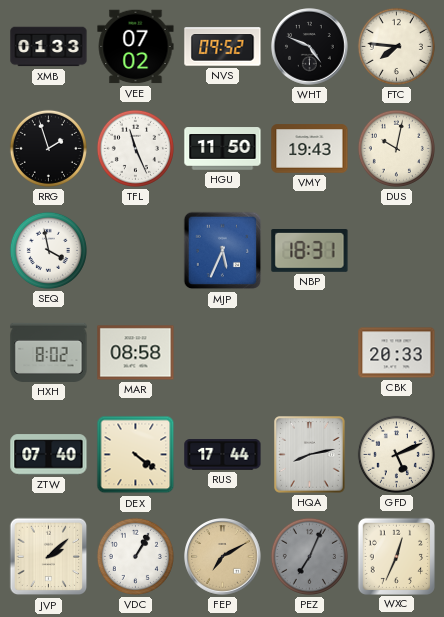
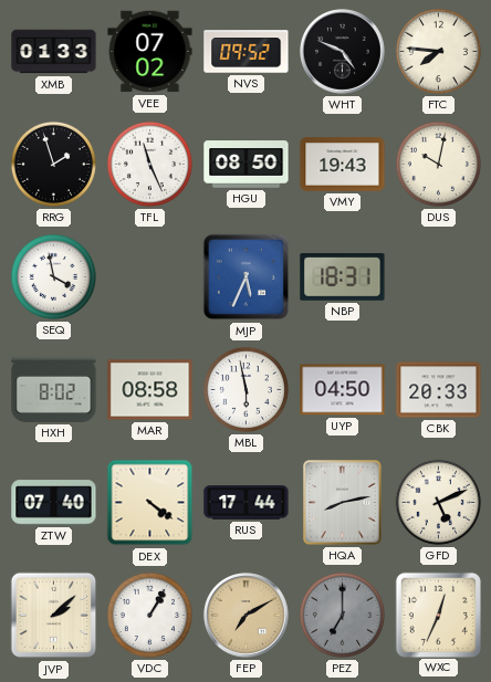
HGU: 11:50 -> 08:50
MBL: none -> 5:58
UYP: none -> 04:50
PEZ: 7:04 -> 7:00
